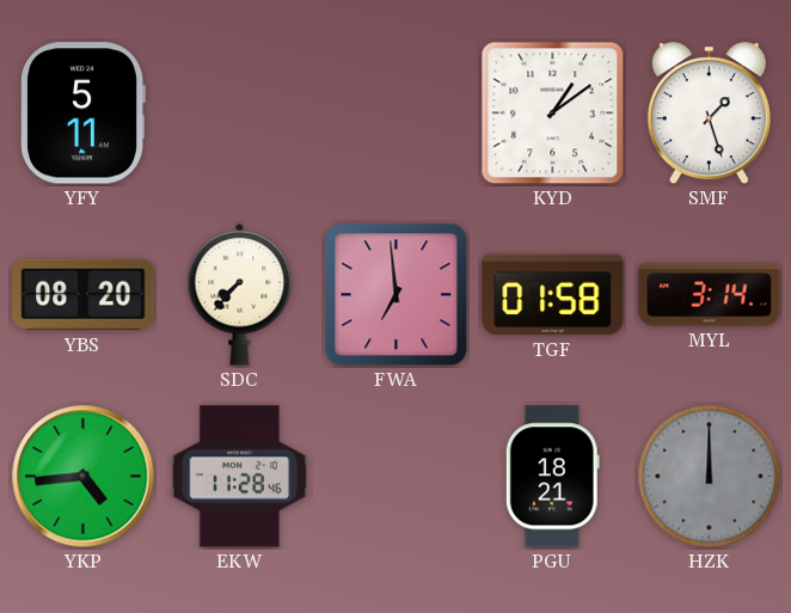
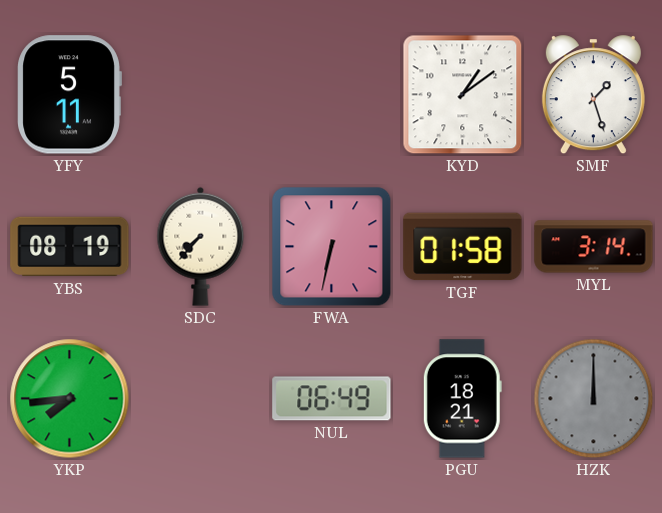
YBS: 08:20 -> 08:19
FWA: 6:59 -> 6:32
YKP: 4:44 -> 7:44
EKW: 11:28 -> none
NUL: none -> 06:49
